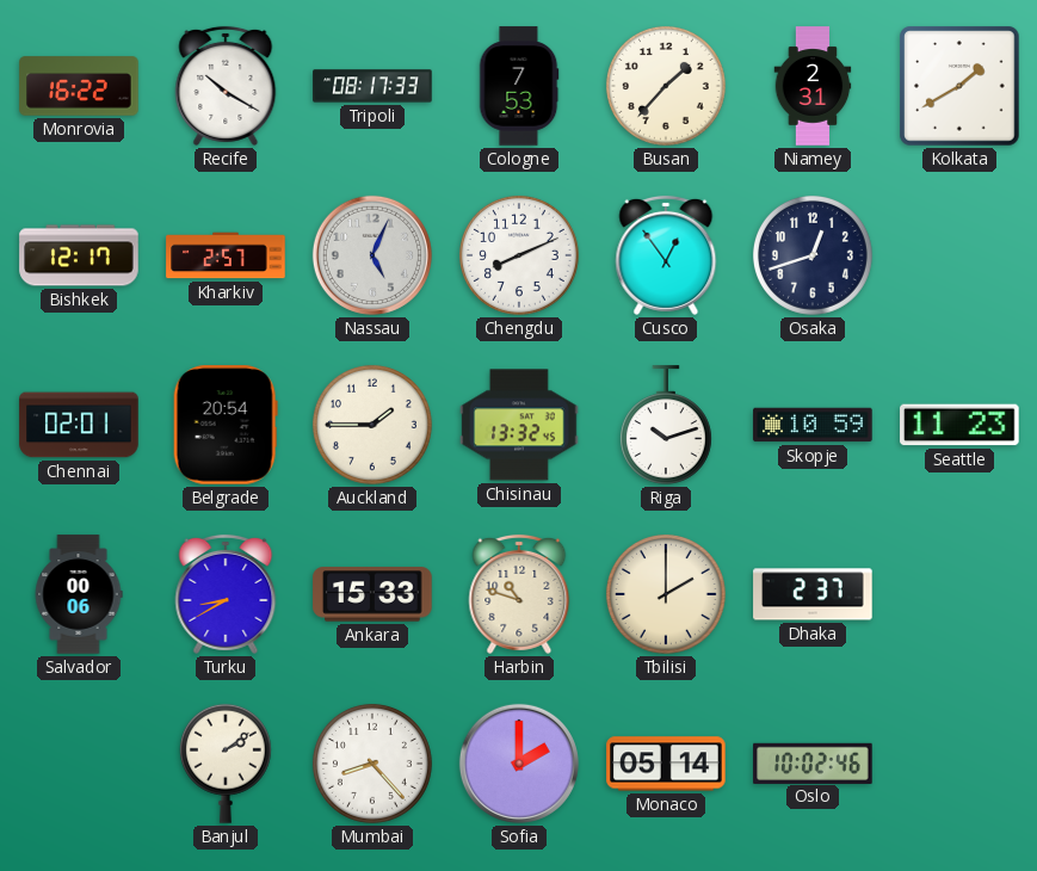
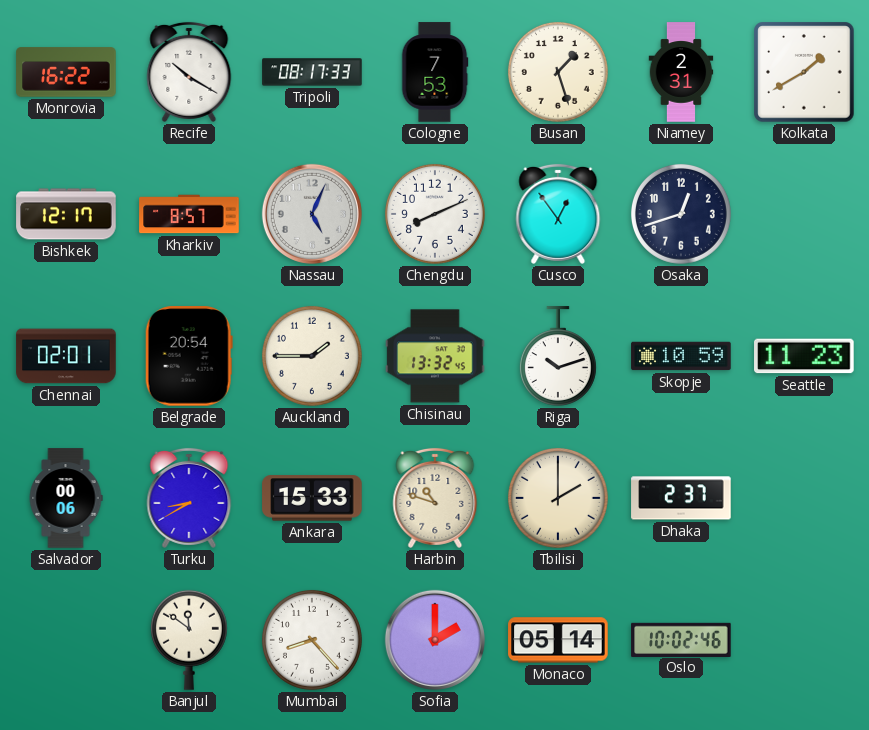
Busan: 1:37 -> 1:27
Kharkiv: 2:57 -> 8:57
Banjul: 2:09 -> 11:51
